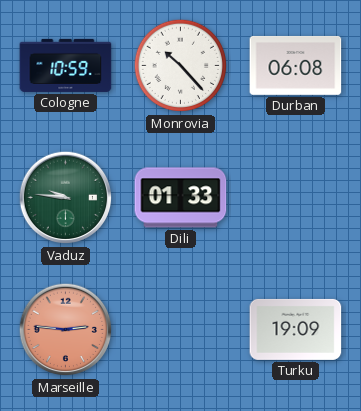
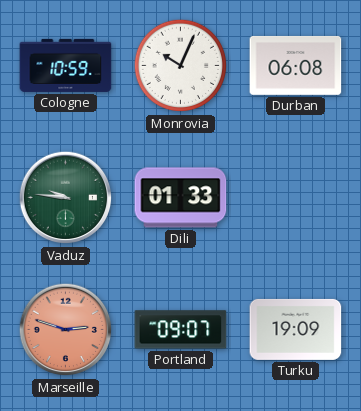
Monrovia: 10:23 -> 10:04
Marseille: 2:46 -> 2:48
Portland: none -> 09:07
